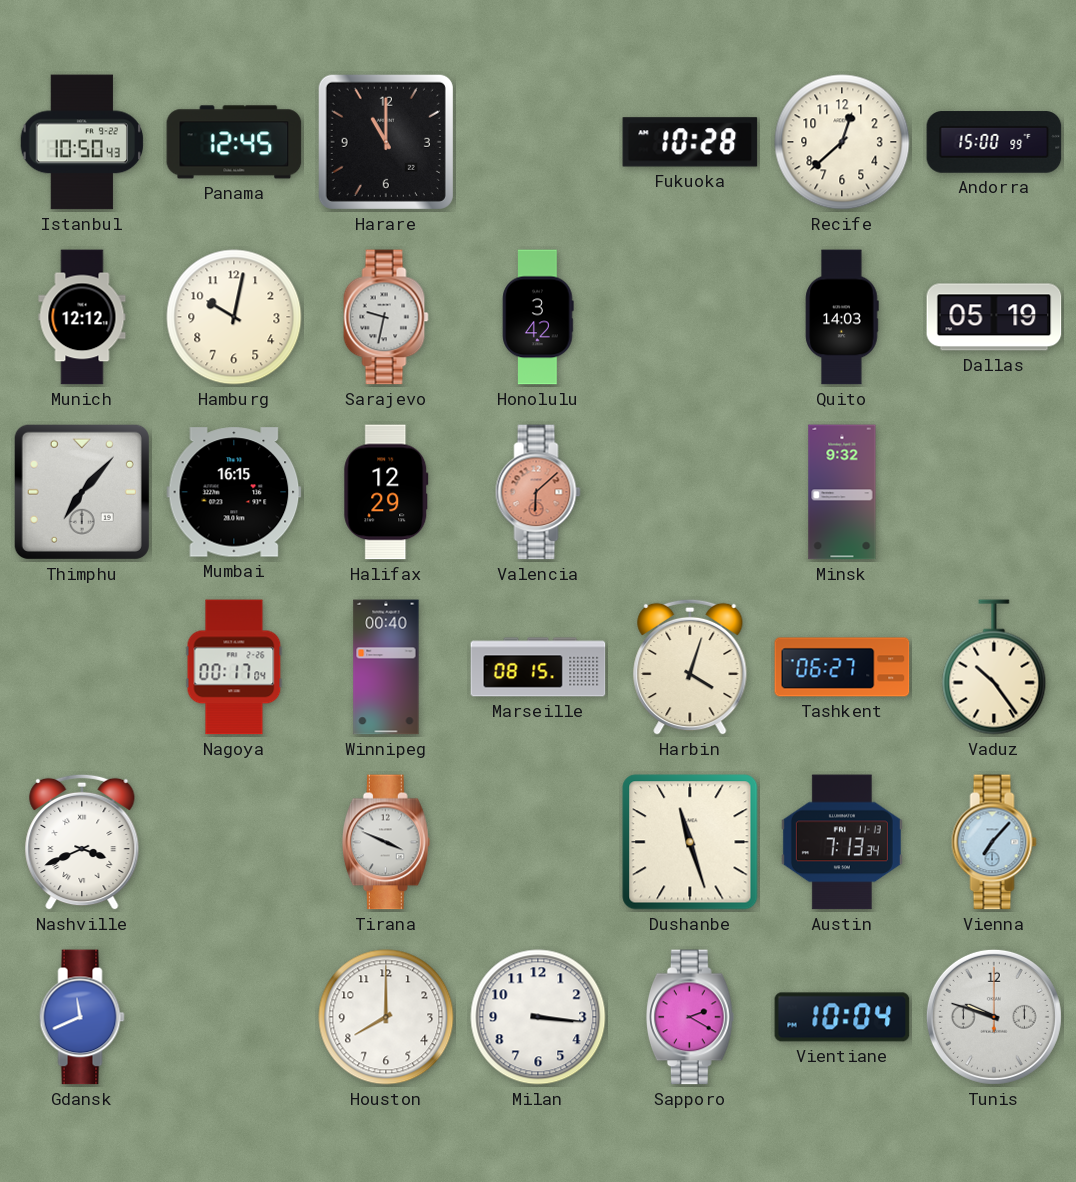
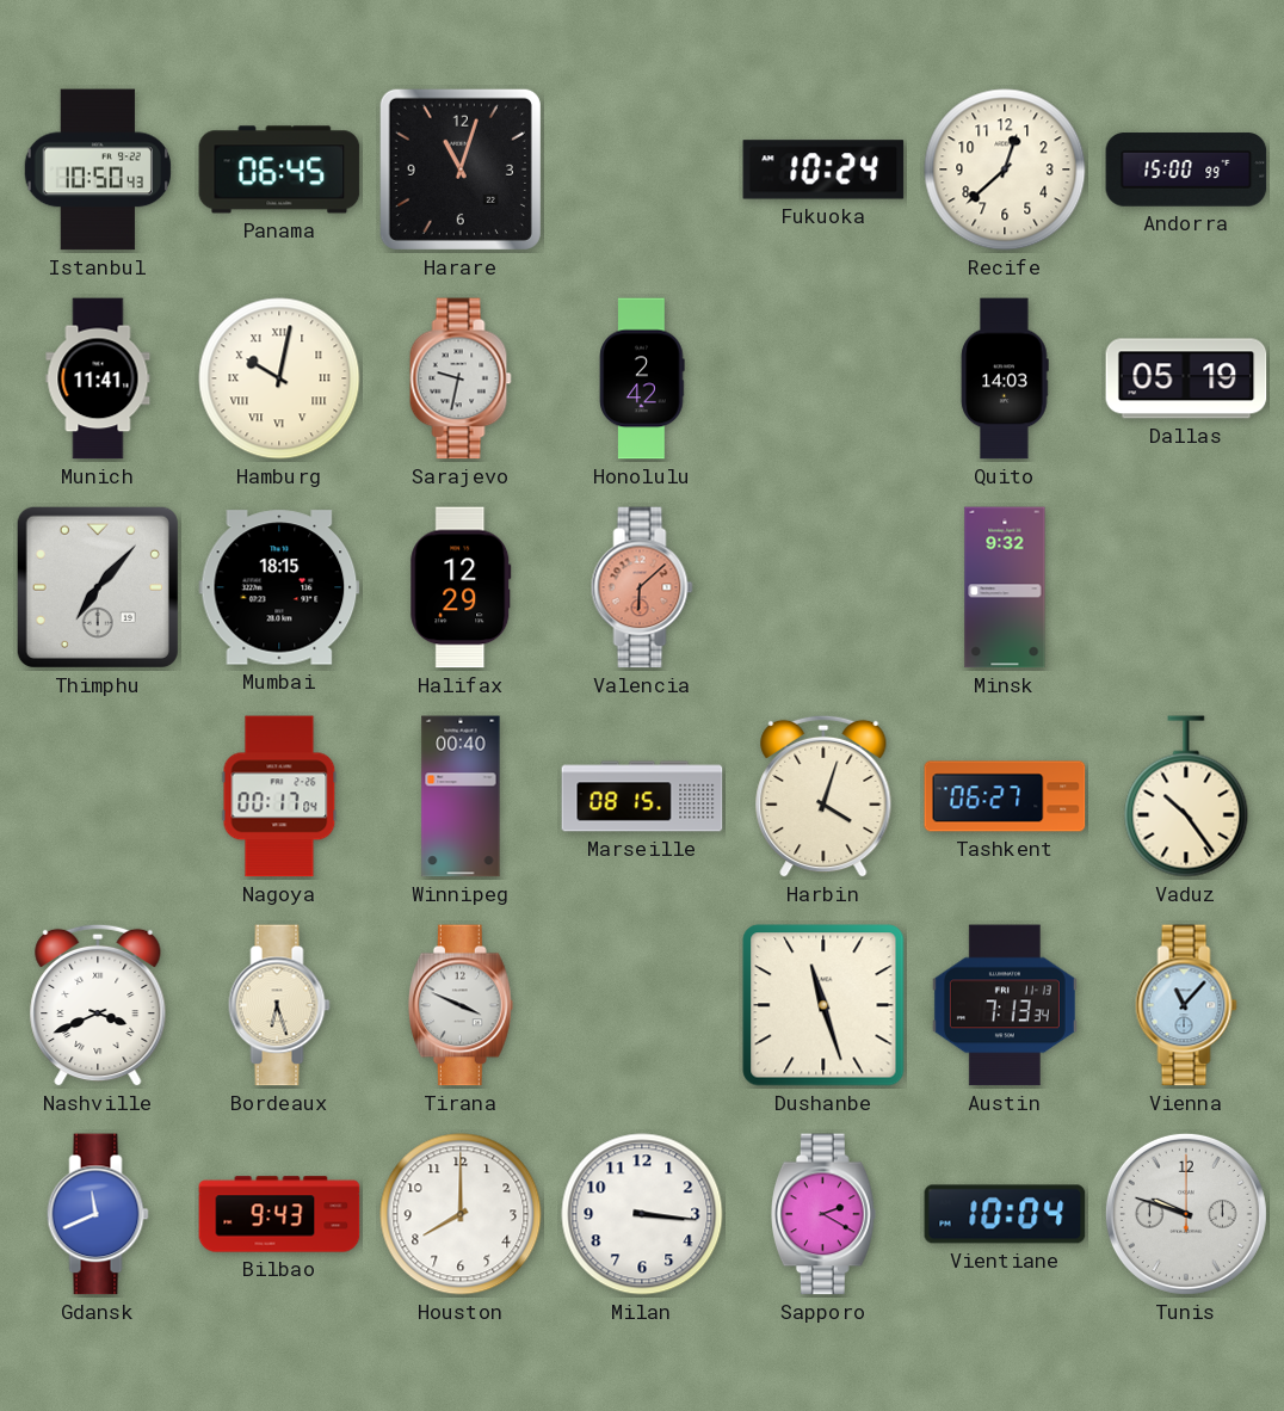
Panama: 12:45 -> 06:45
Harare: 11:00 -> 11:03
Fukuoka: 10:28 -> 10:24
Munich: 12:12 -> 11:41
Hamburg numerals: Arabic -> Roman
Honolulu: 3:42 -> 2:42
Mumbai: 16:15 -> 18:15
Bordeaux: none -> 6:27
Vienna: 7:07 -> 11:07
Bilbao: none -> 9:43
